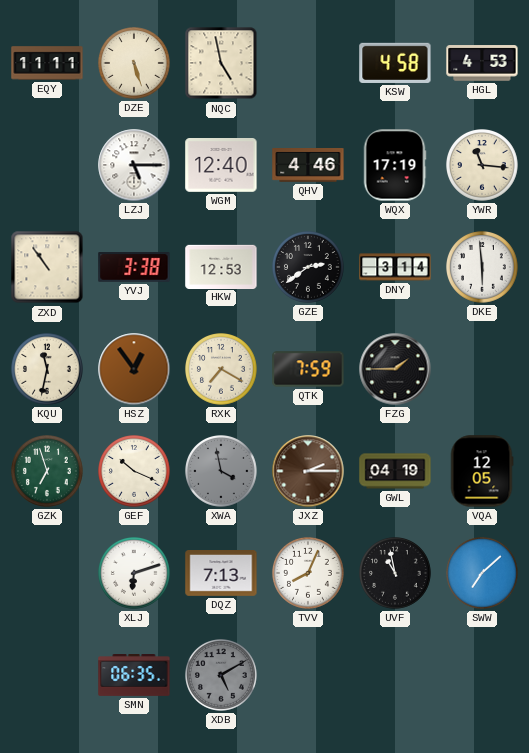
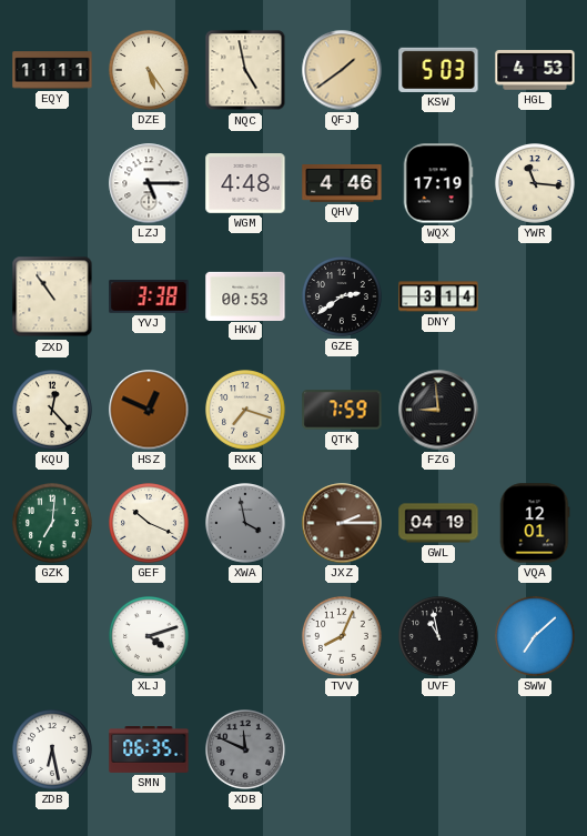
DZE: 5:27 -> 5:24
QFJ: none -> 1:39
KSW: 4:58 -> 5:03
WGM: 12:40 -> 4:48
HKW: 12:53 -> 00:53
DKE: 5:59 -> none
KQU: 11:32 -> 12:23
HSZ: 12:54 -> 12:49
RXK: 7:20 -> 7:18
FZG: 1:45 -> 8:59
GZK: 6:57 -> 7:01
VQA: 12:05 -> 12:01
XLJ: 6:12 -> 4:12
DQZ: 7:13 -> none
ZDB: none -> 6:28
XDB: 5:10 -> 11:49
